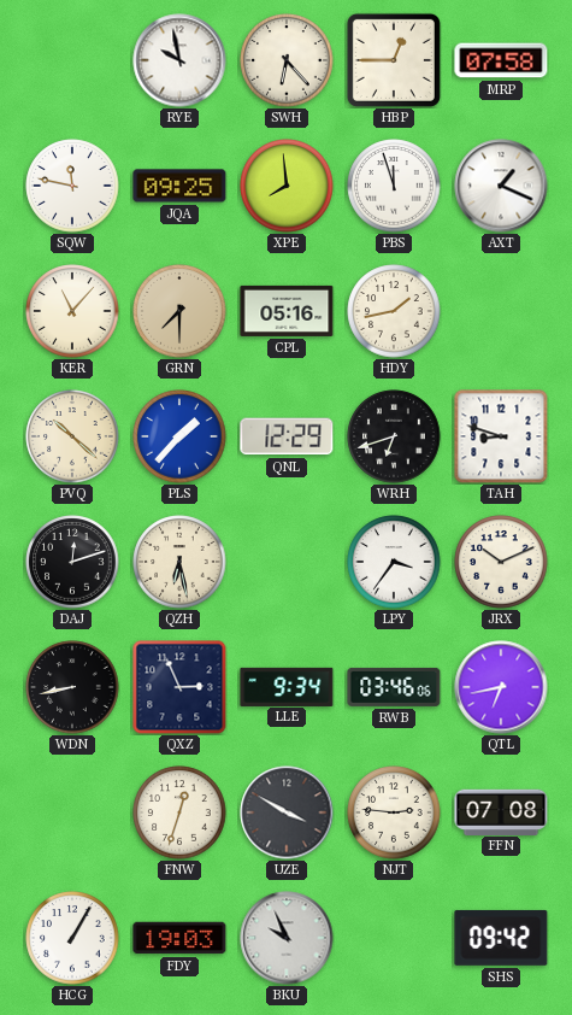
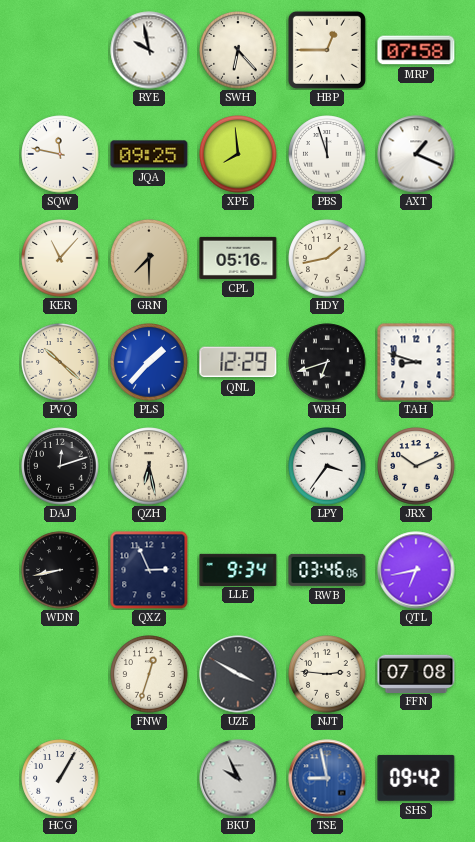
FDY: 19:03 -> none
TSE: none -> 8:58
